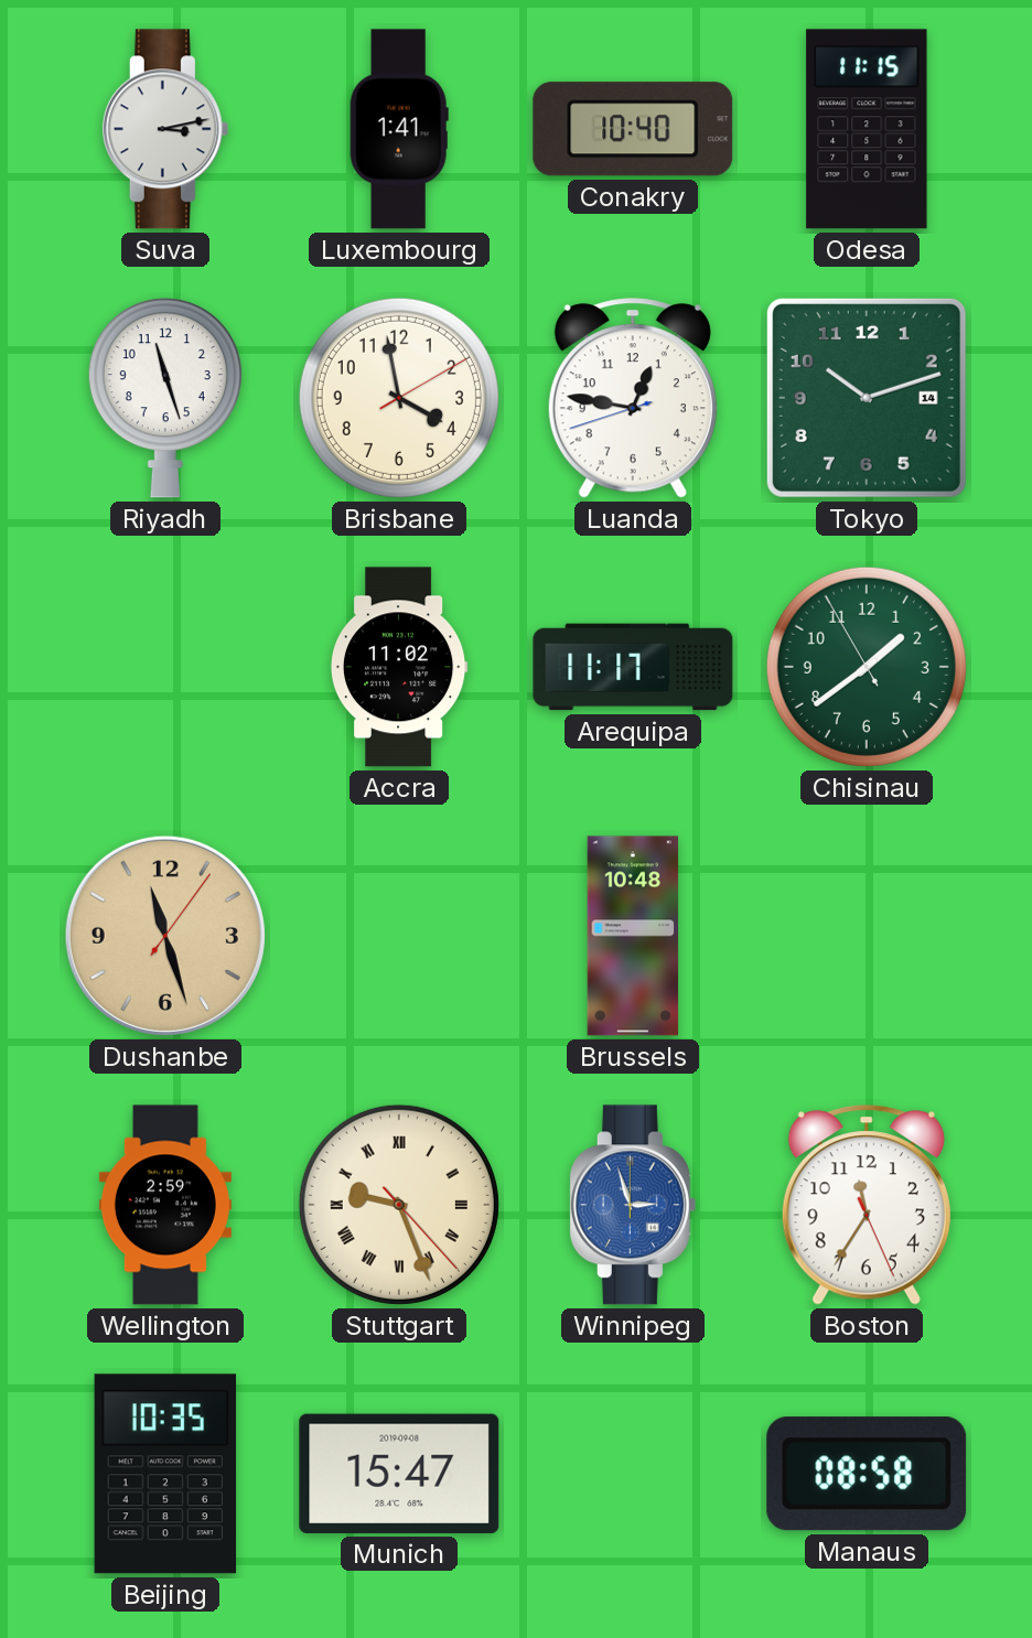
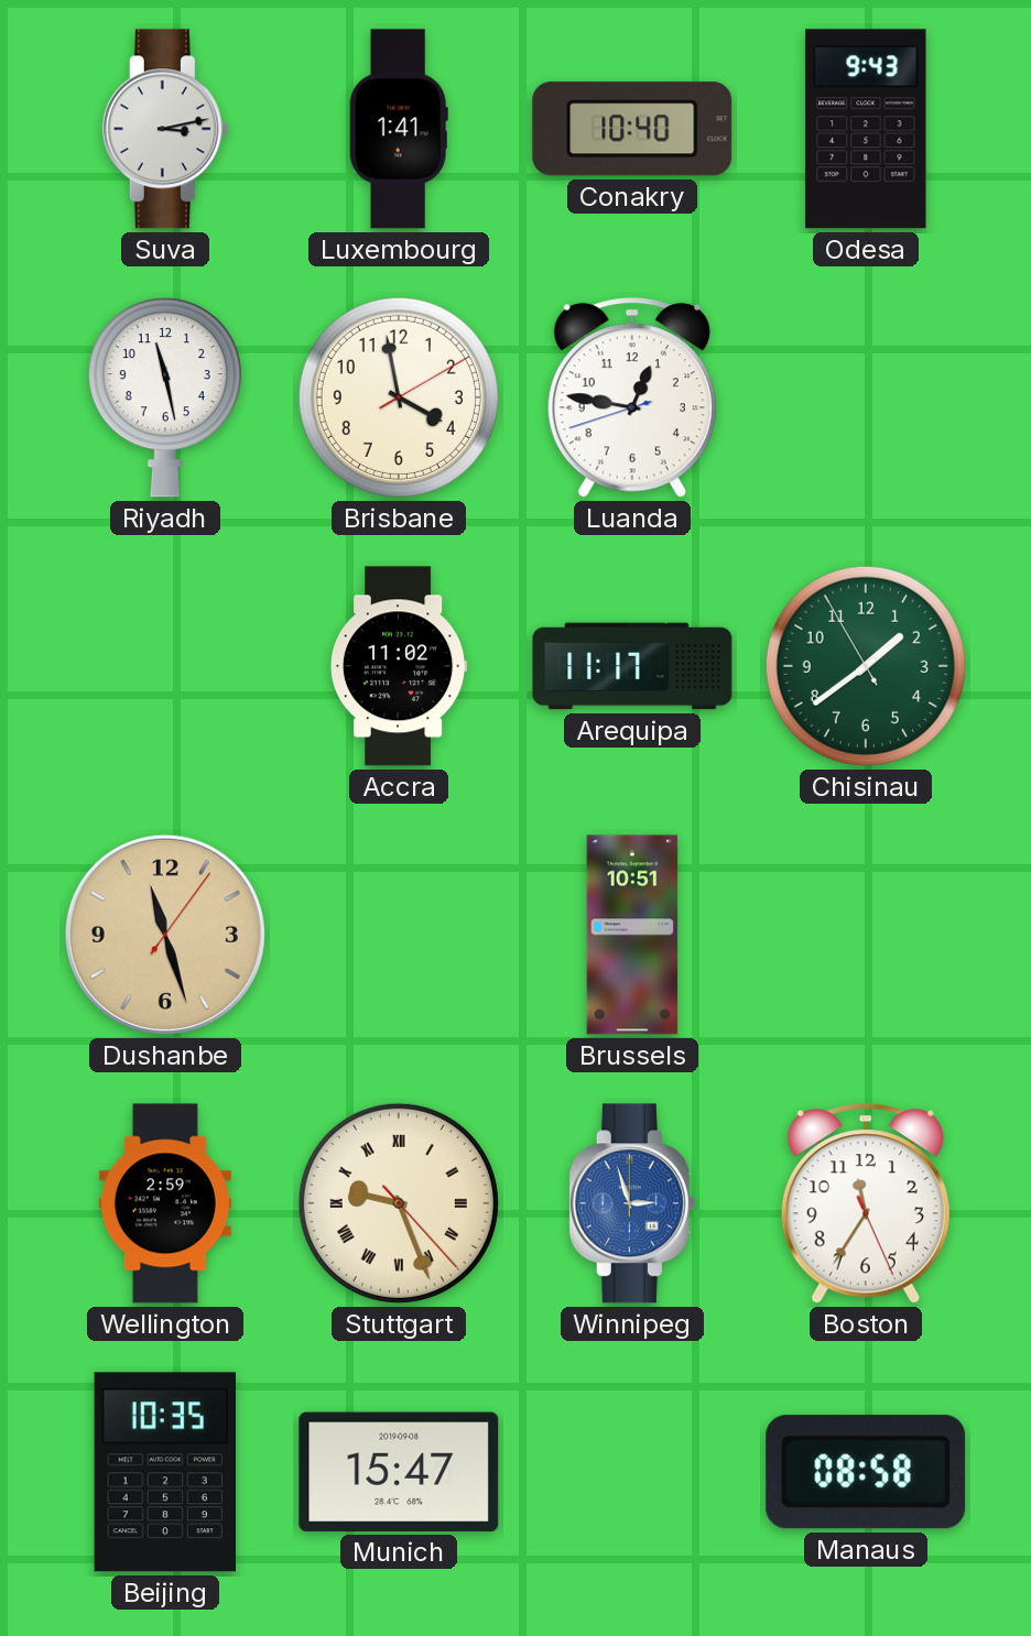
Odesa: 11:15 -> 9:43
Riyadh: 11:27 -> 11:28
Tokyo: 10:12 -> none
Brussels: 10:48 -> 10:51
